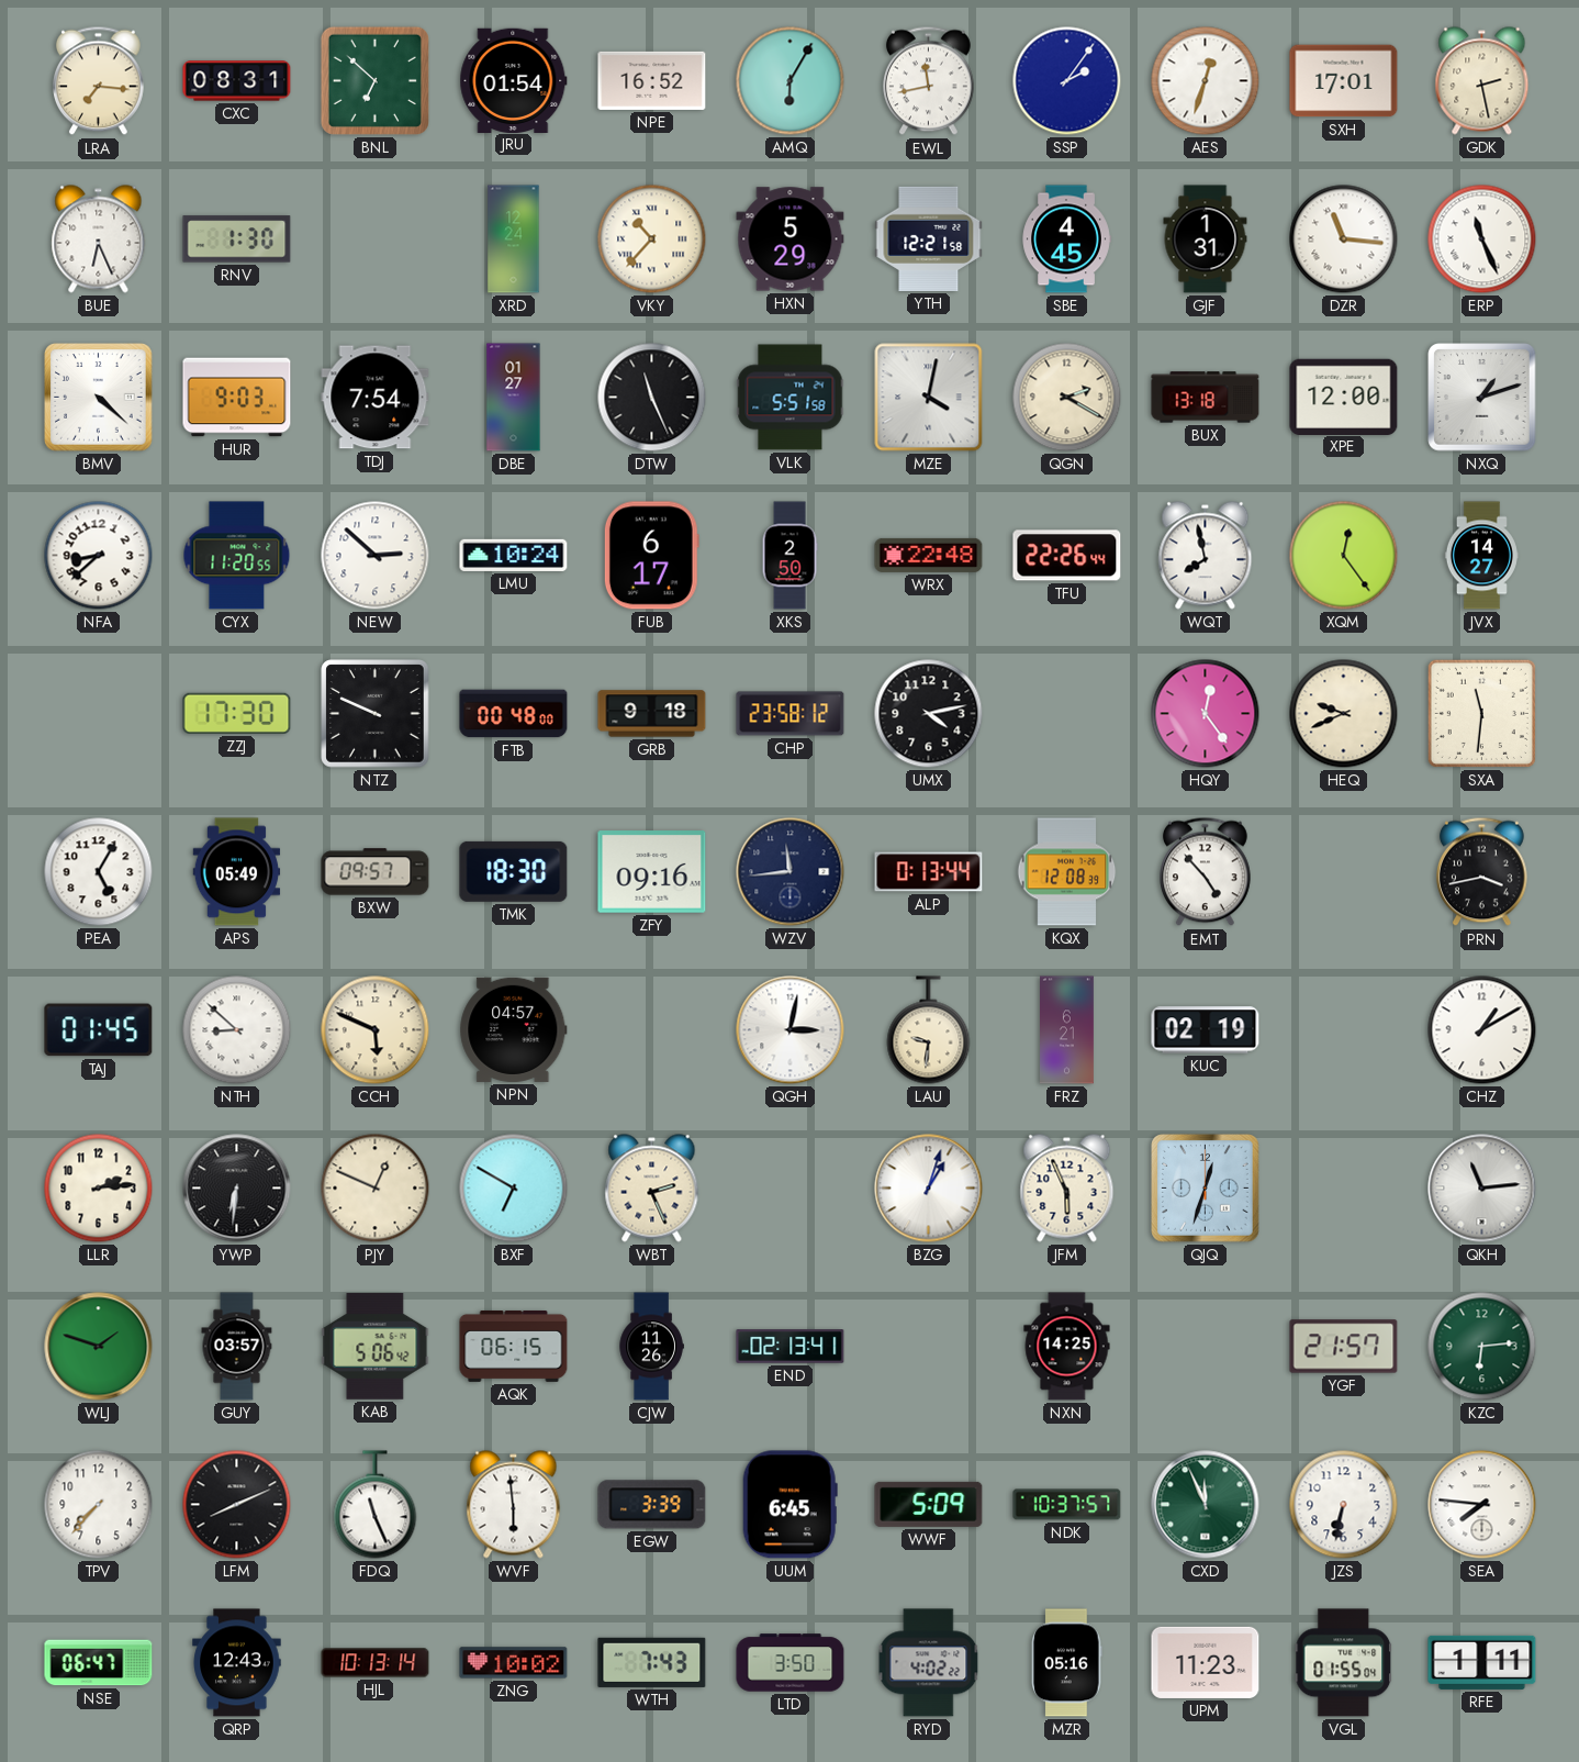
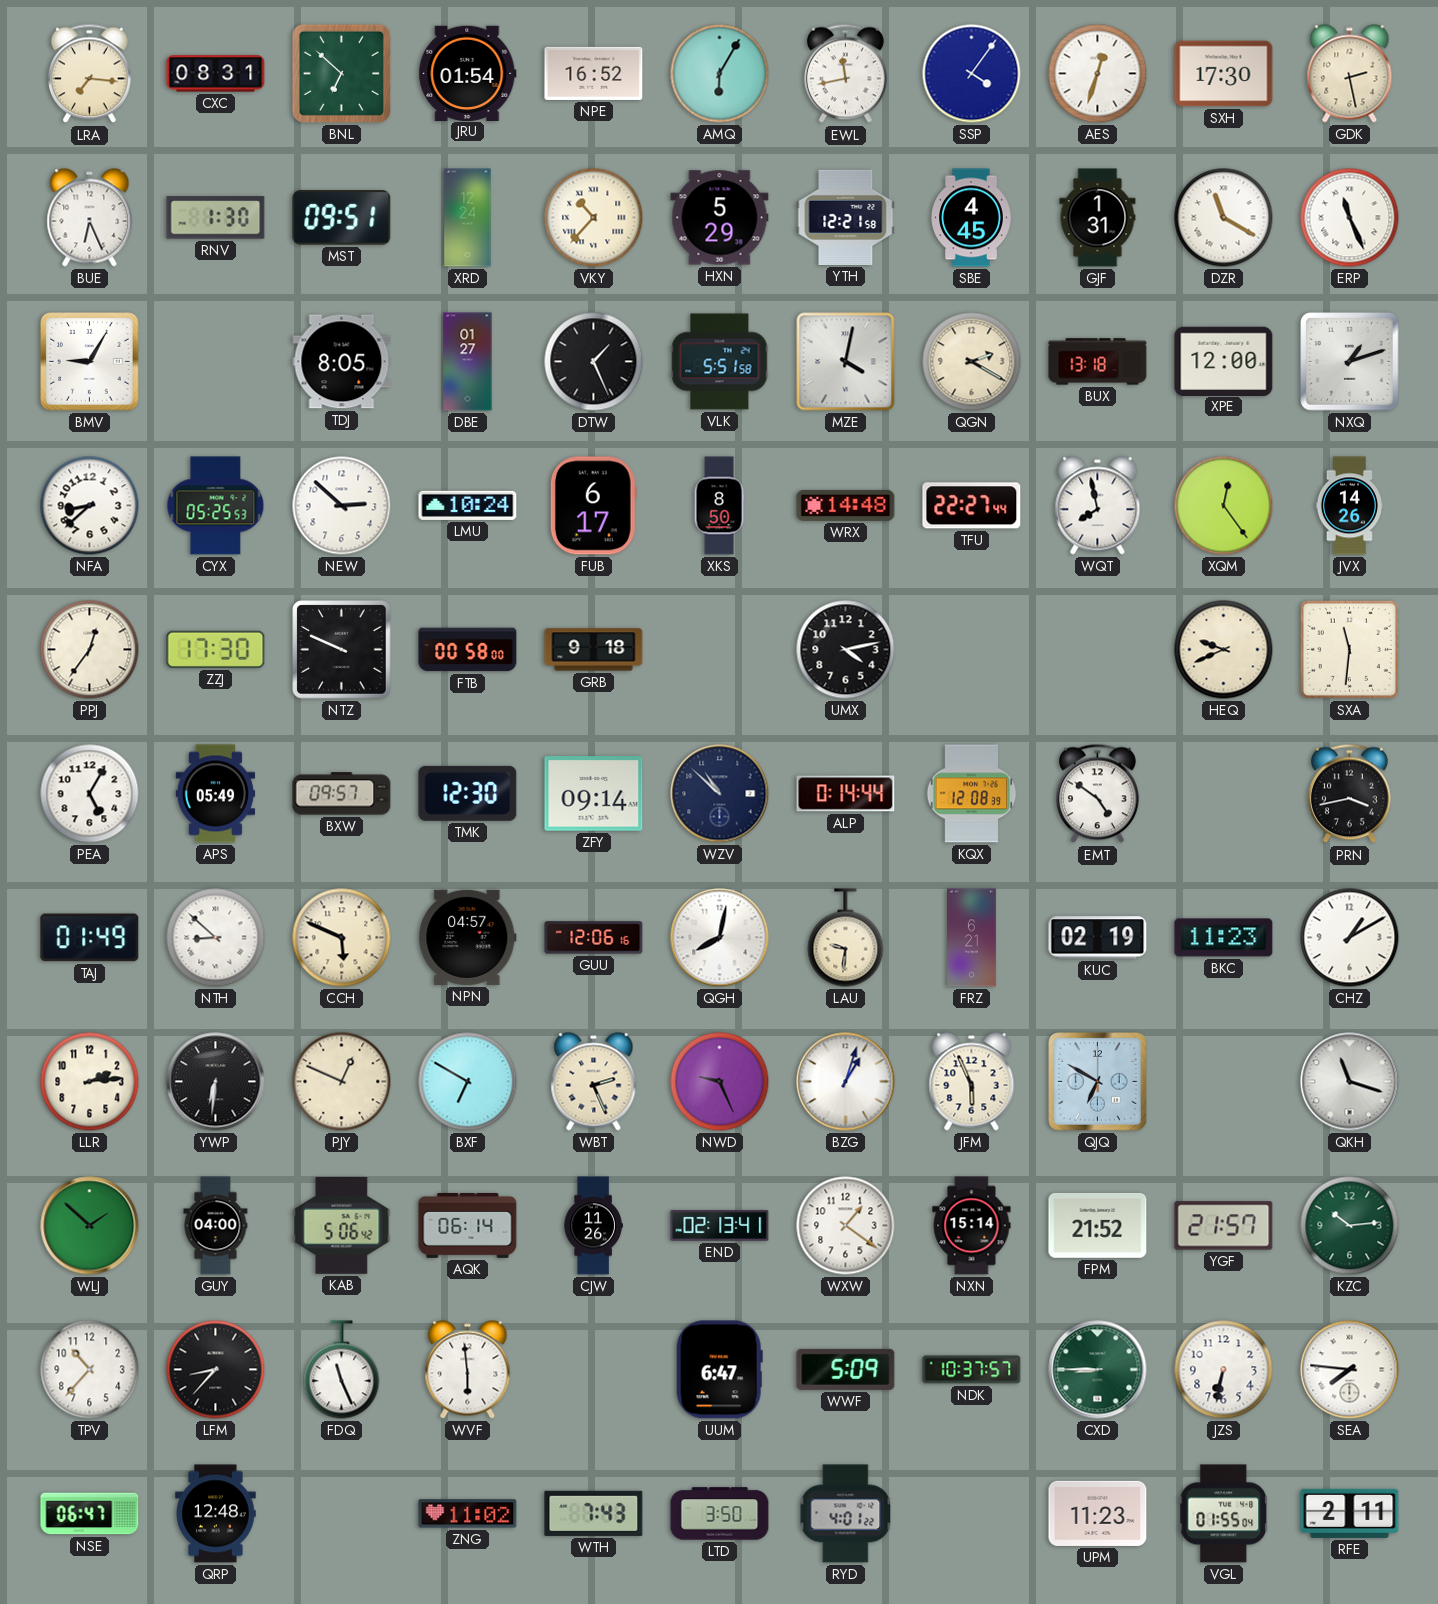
SSP: 2:06 -> 4:06
SXH: 17:01 -> 17:30
MST: none -> 09:51
DZR: 11:16 -> 11:20
BMV: 4:22 -> 9:05
HUR: 9:03 -> none
TDJ: 7:54 -> 8:05
DTW: 11:26 -> 1:26
CYX: 11:20 -> 05:25
XKS: 2:50 -> 8:50
WRX: 22:48 -> 14:48
TFU: 22:26 -> 22:27
JVX: 14:27 -> 14:26
PPJ: none -> 12:36
FTB: 00:48 -> 00:58
CHP: 23:58 -> none
HQY: 12:24 -> none
TMK: 18:30 -> 12:30
ZFY: 09:16 -> 09:14
WZV: 11:44 -> 10:52
ALP: 0:13 -> 0:14
EMT: 4:53 -> 4:51
TAJ: 01:45 -> 01:49
GUU: none -> 12:06
QGH: 3:02 -> 8:02
BKC: none -> 11:23
NWD: none -> 9:26
QJQ: 12:33 -> 6:50
QKH: 11:14 -> 11:18
WLJ: 1:48 -> 1:52
GUY: 03:57 -> 04:00
AQK: 06:15 -> 06:14
WXW: none -> 1:21
NXN: 14:25 -> 15:14
FPM: none -> 21:52
KZC: 6:14 -> 10:14
TPV: 7:37 -> 10:37
LFM: 8:11 -> 8:37
EGW: 3:39 -> none
UUM: 6:45 -> 6:47
CXD: 11:56 -> 8:45
QRP: 12:43 -> 12:48
HJL: 10:13 -> none
ZNG: 10:02 -> 11:02
RYD: 4:02 -> 4:01
MZR: 05:16 -> none
RFE: 1:11 -> 2:11
